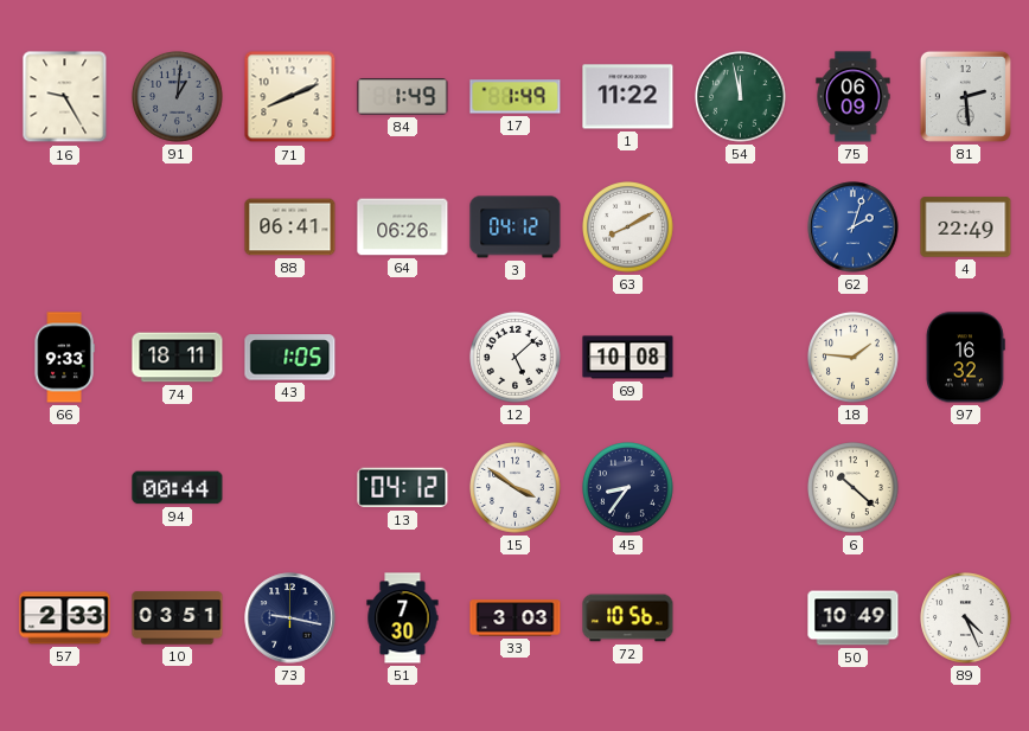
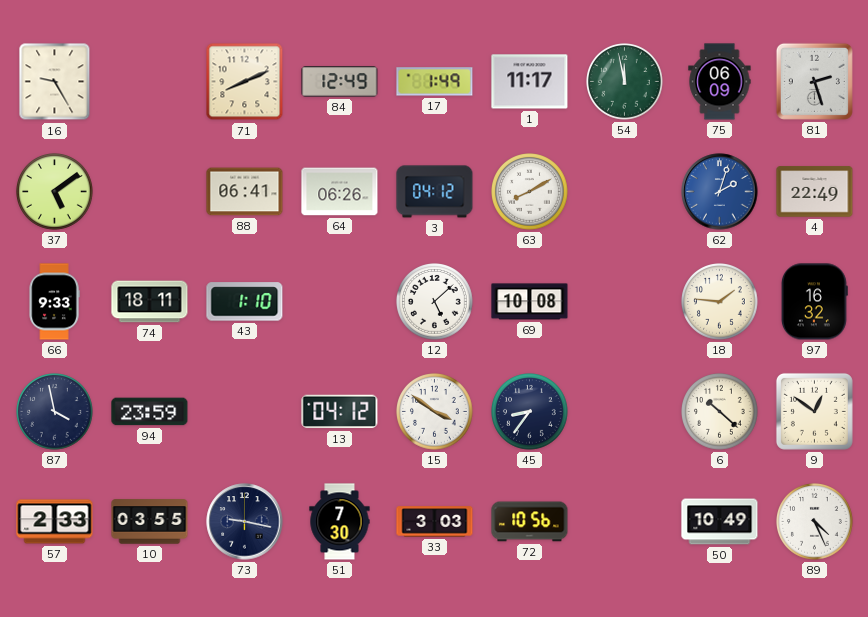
91: 1:01 -> none
84: 1:49 -> 12:49
1: 11:22 -> 11:17
81: 2:29 -> 2:27
37: none -> 5:09
43: 1:05 -> 1:10
87: none -> 3:58
94: 00:44 -> 23:59
9: none -> 12:51
10: 03:51 -> 03:55
